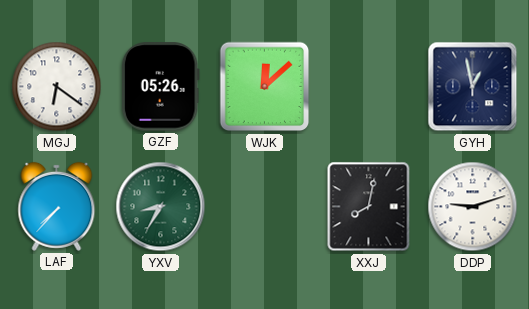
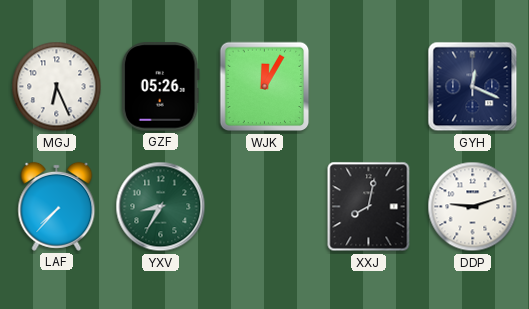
MGJ: 6:21 -> 6:26
WJK: 12:08 -> 12:05
GYH: 12:58 -> 12:19
